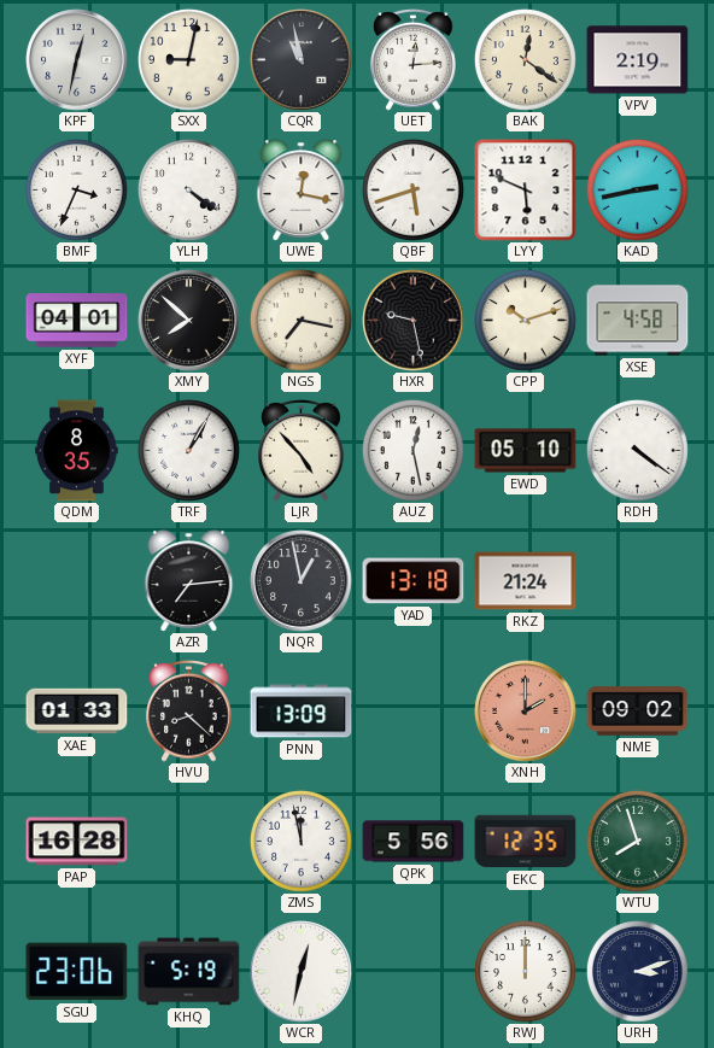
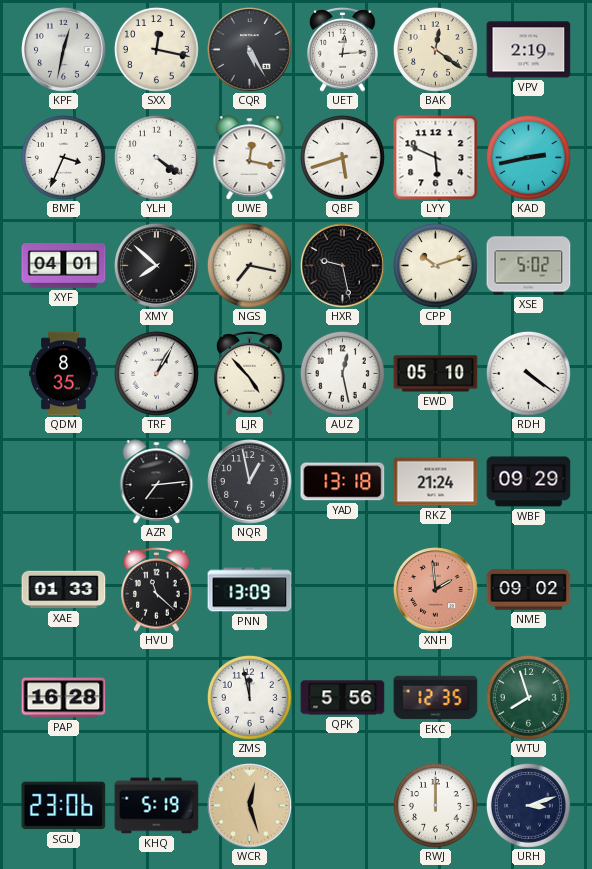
SXX: 9:02 -> 12:17
CQR: 10:58 -> 5:25
XSE: 4:58 -> 5:02
WBF: none -> 09:29
HVU: 8:22 -> 11:22
XNH: 2:00 -> 1:59
WCR: 12:32 -> 12:27
WCR dial: white -> champagne
